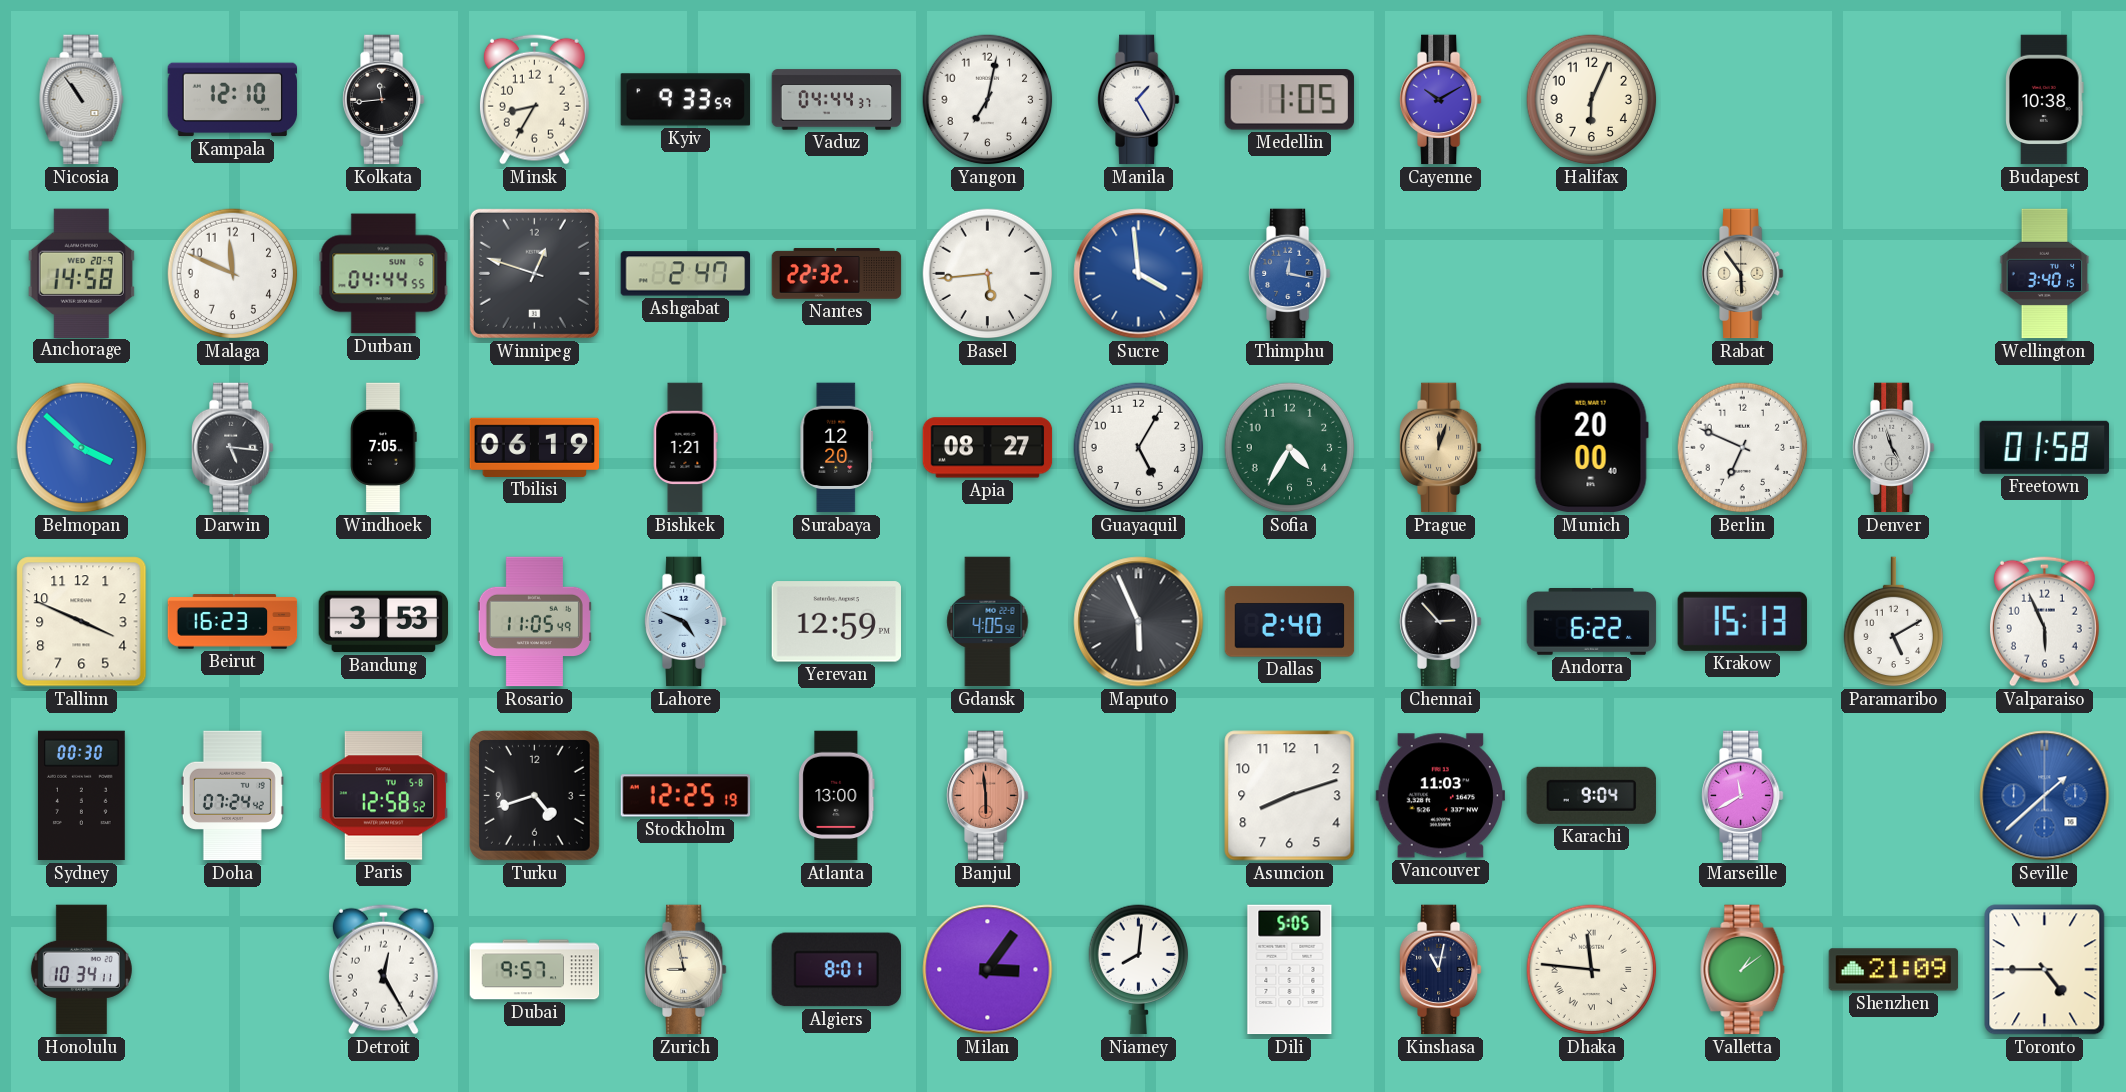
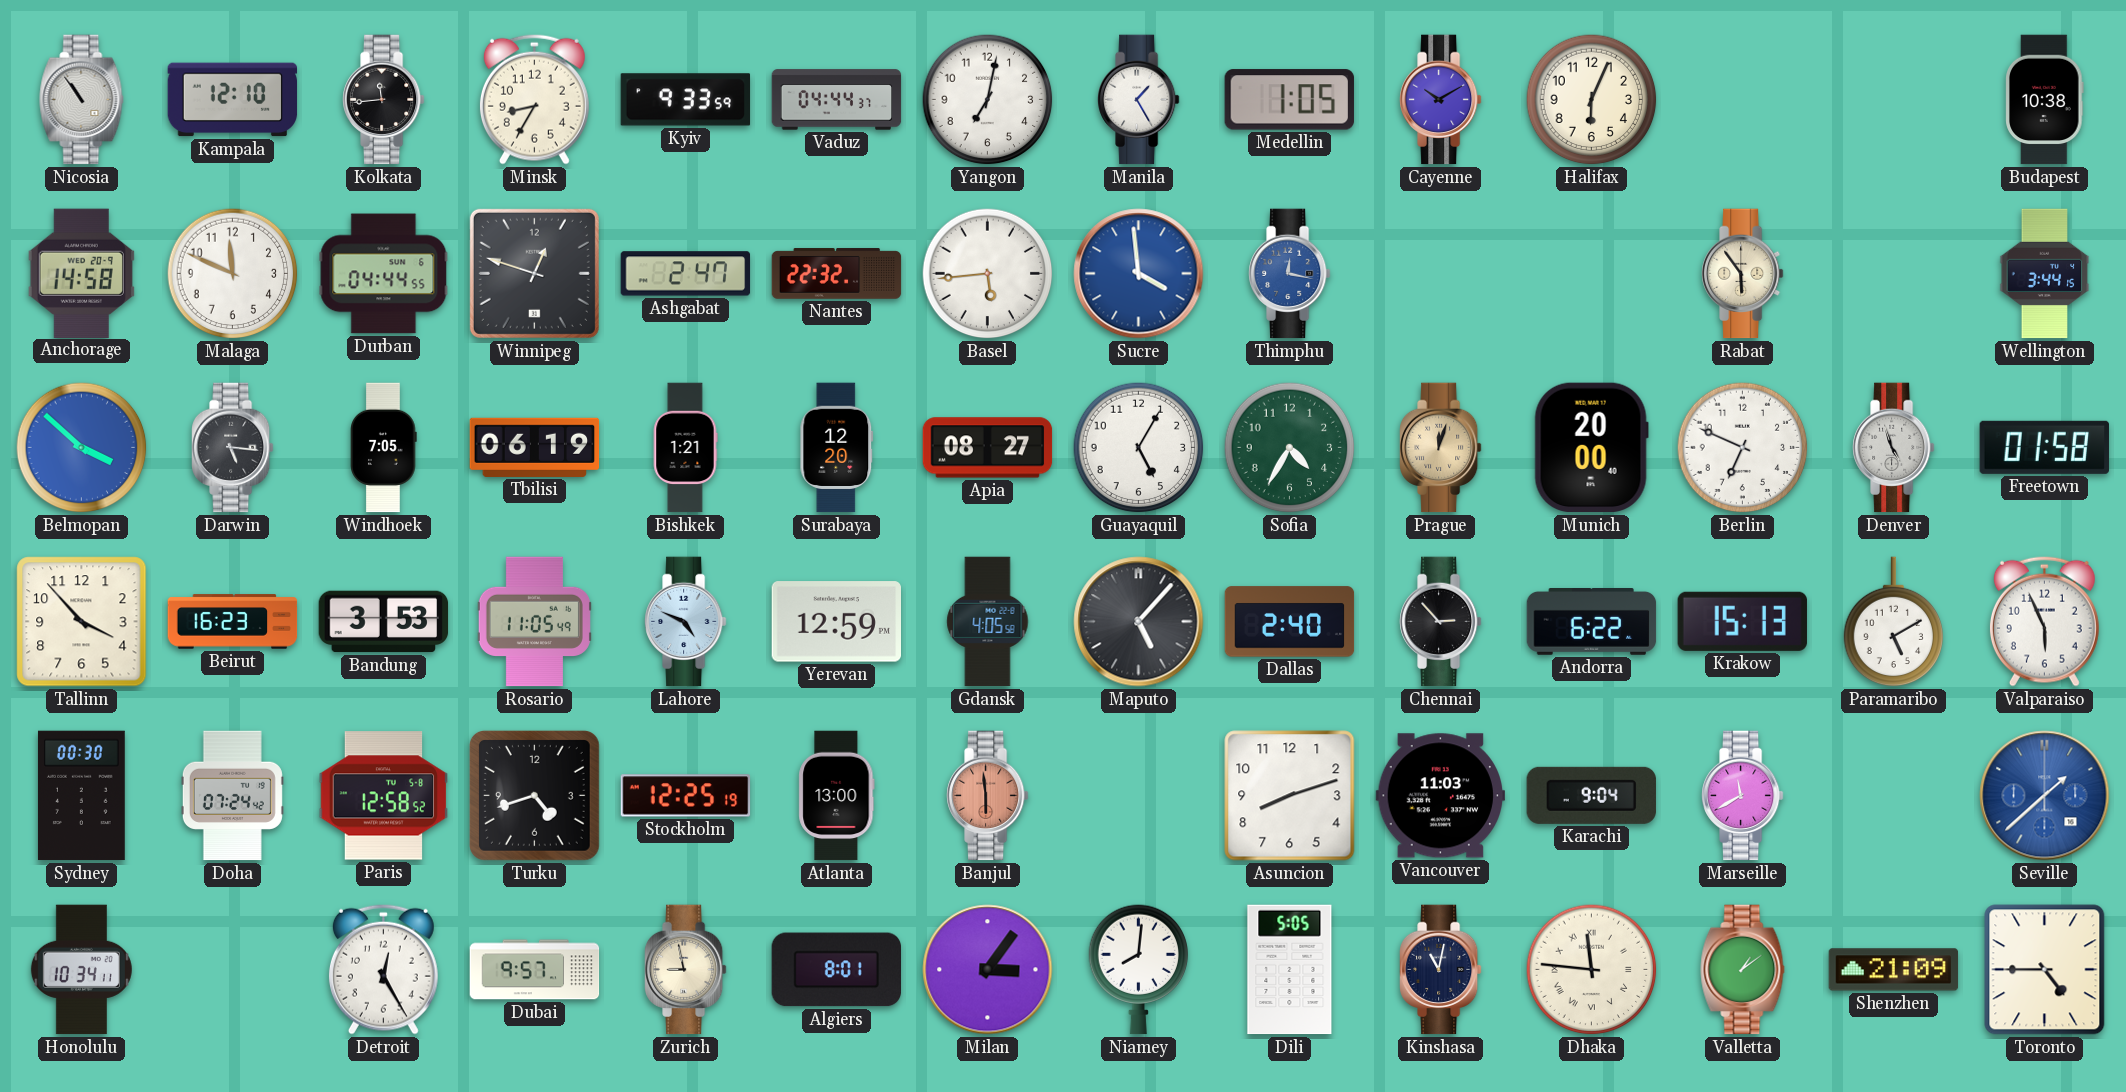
Wellington: 3:40 -> 3:44
Tallinn: 3:49 -> 3:53
Maputo: 5:56 -> 5:07
